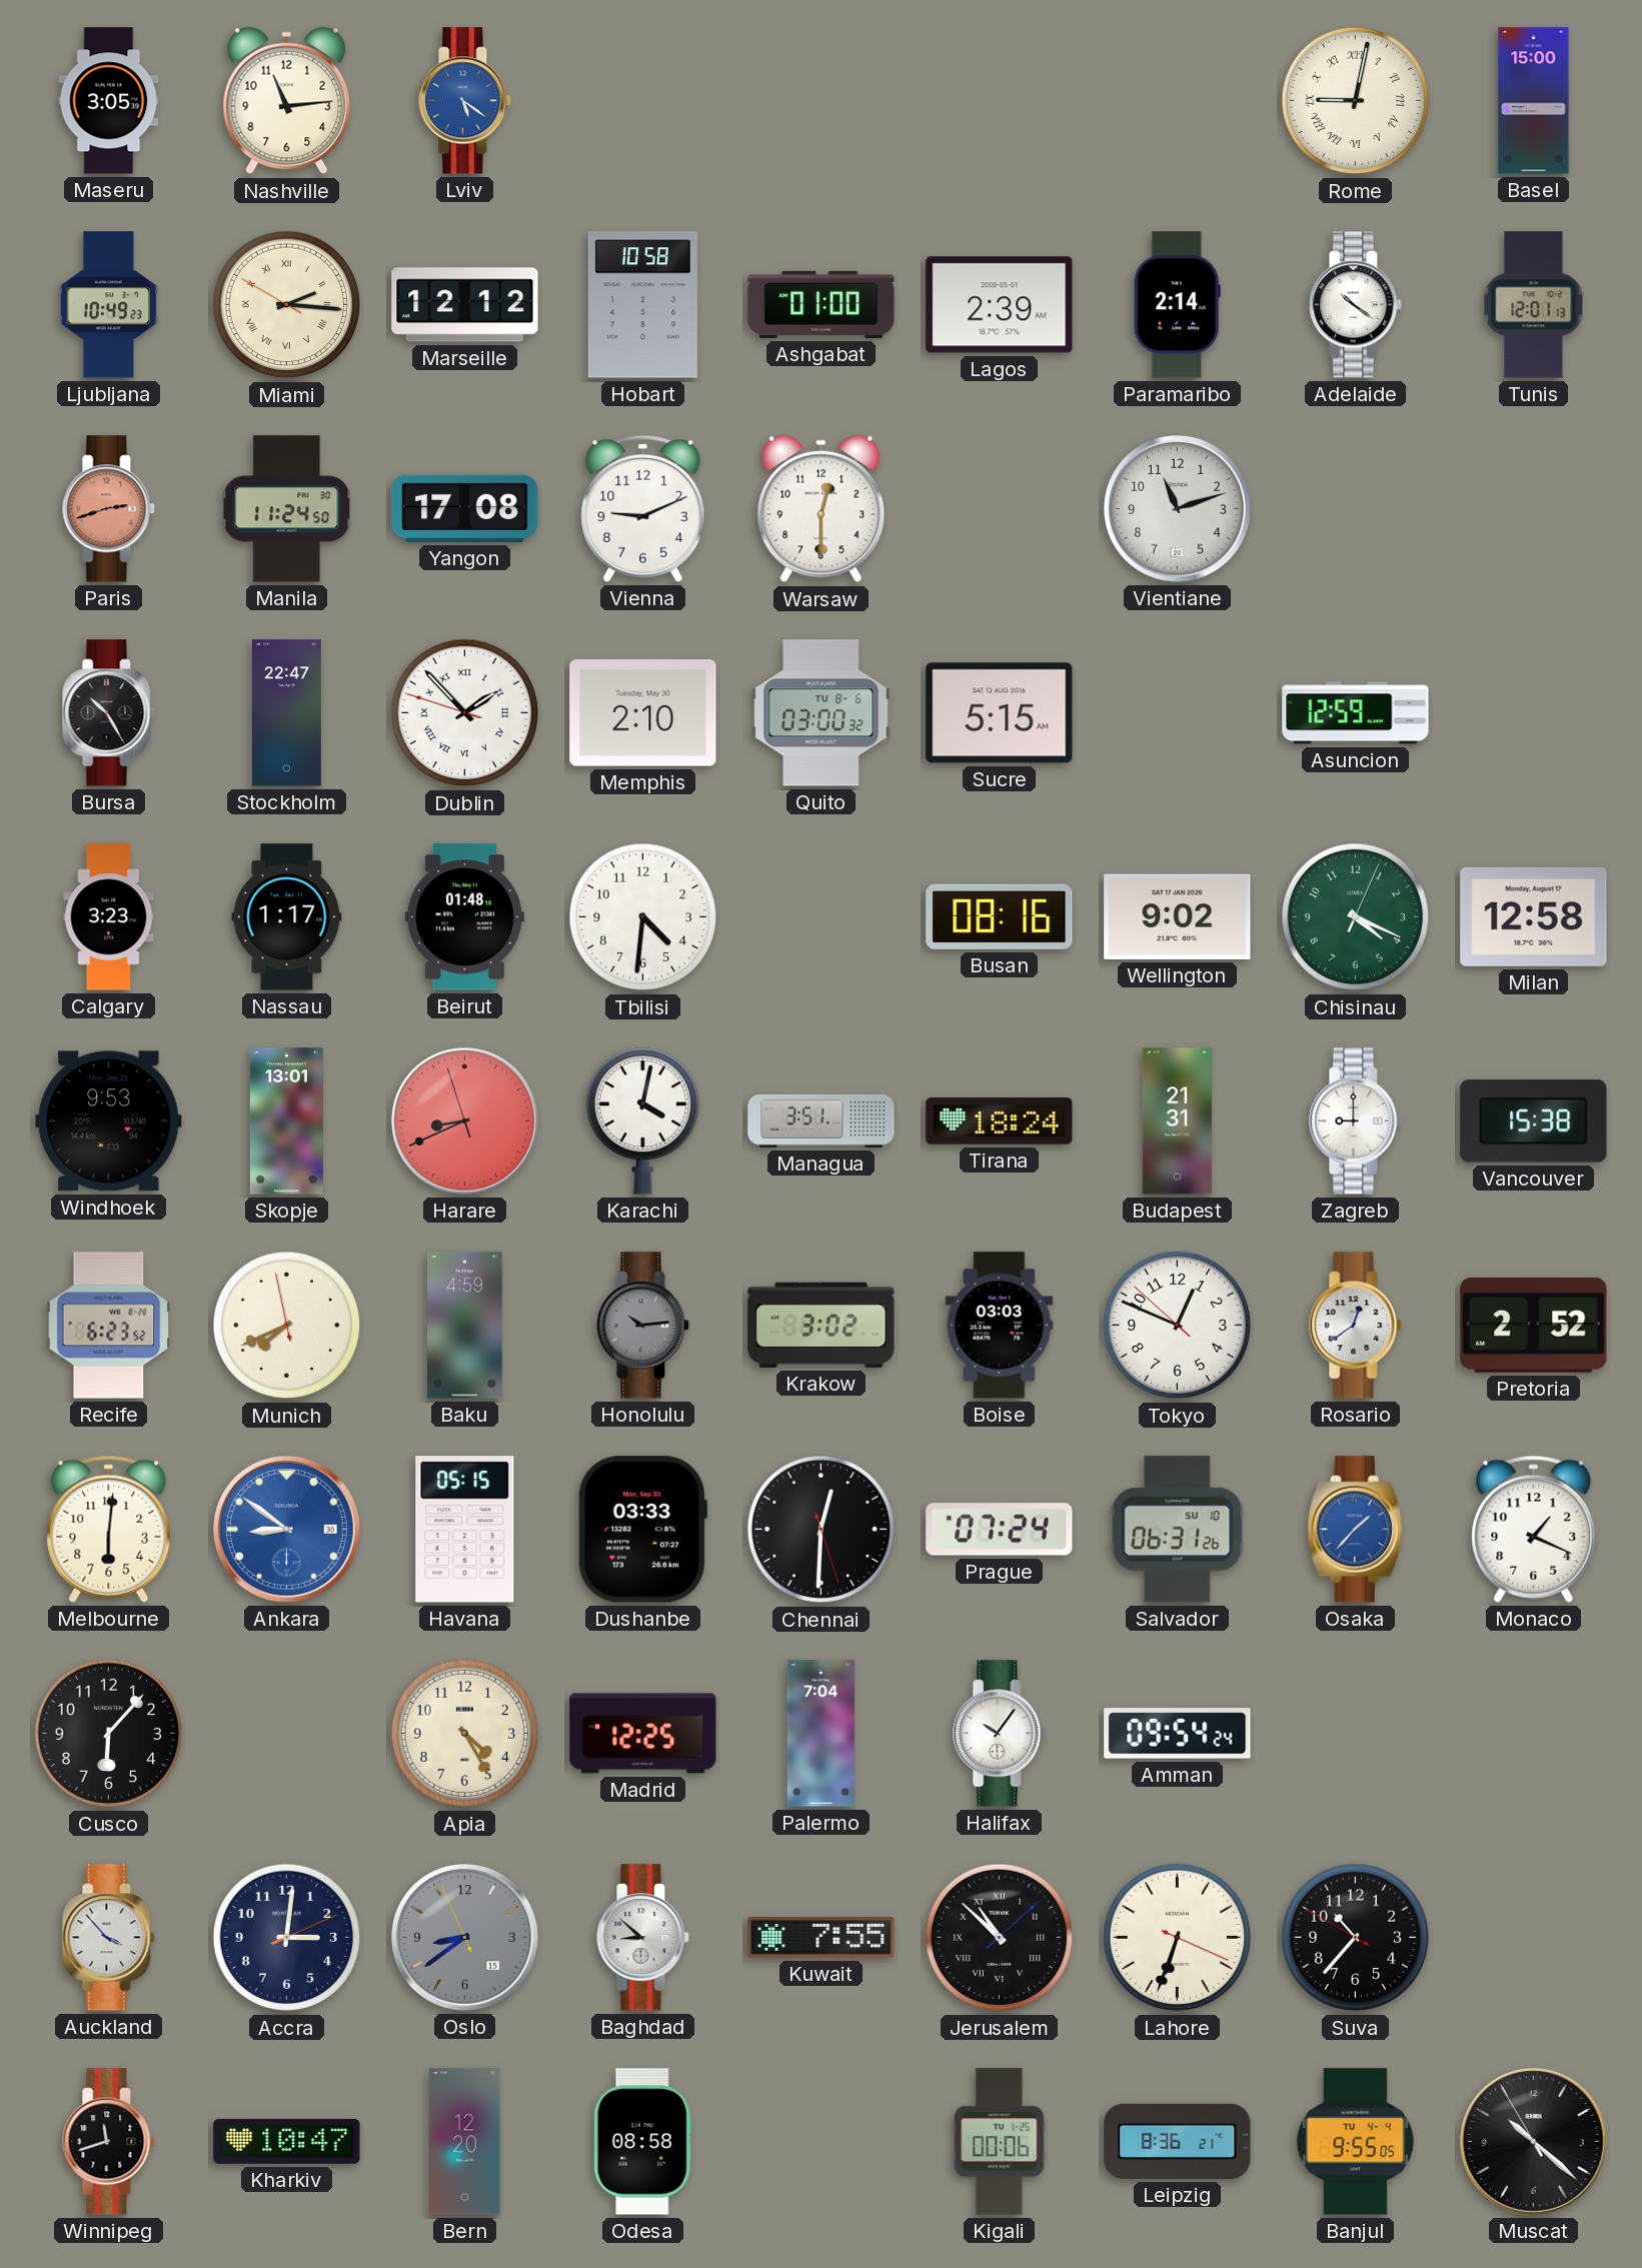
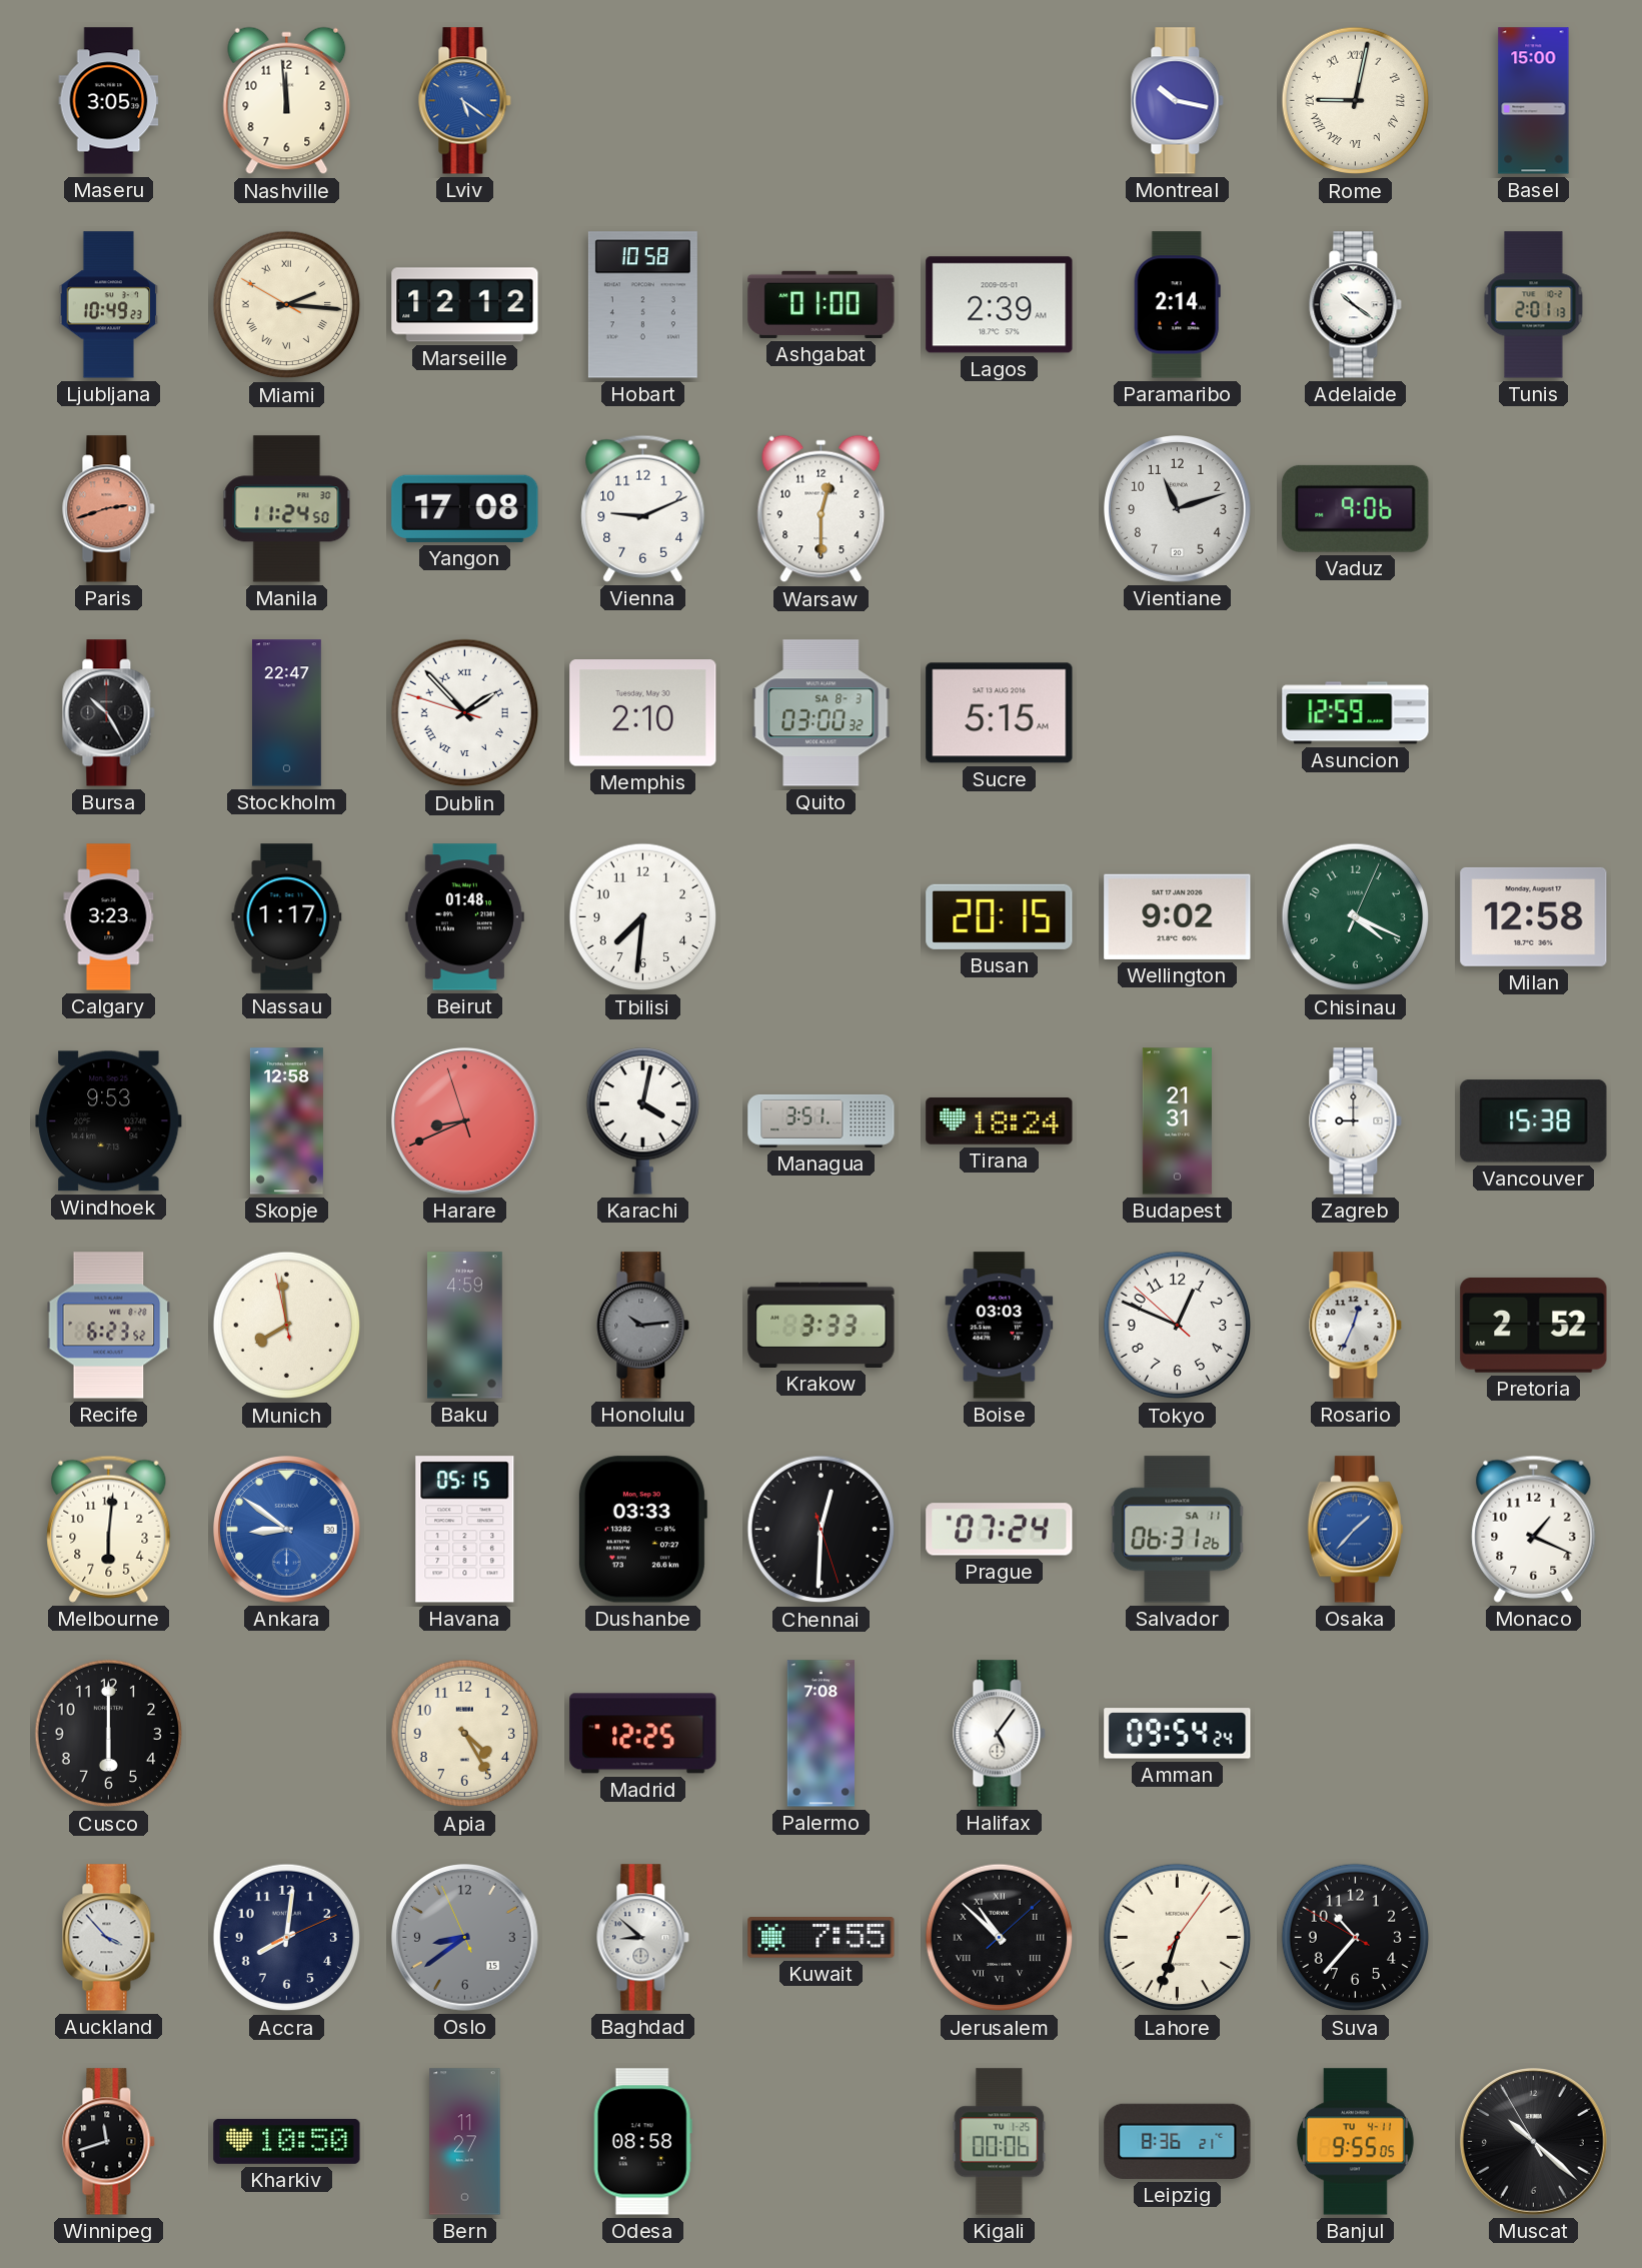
Nashville: 11:14 -> 11:59
Montreal: none -> 10:17
Tunis: 12:01 -> 2:01
Vaduz: none -> 9:06
Quito date: TU 8-6 -> SA 8-3
Tbilisi: 4:31 -> 7:31
Busan: 08:16 -> 20:15
Skopje: 13:01 -> 12:58
Munich: 7:40 -> 7:58
Krakow: 3:02 -> 3:33
Rosario: 12:39 -> 12:34
Salvador date: SU 10 -> SA 11
Cusco: 6:07 -> 6:00
Palermo: 7:04 -> 7:08
Halifax: 10:06 -> 5:06
Accra: 3:01 -> 8:01
Lahore: 6:33:19 -> 6:33:06
Kharkiv: 10:47 -> 10:50
Bern: 12:20 -> 11:27
Banjul date: TU 4-4 -> TU 4-11
